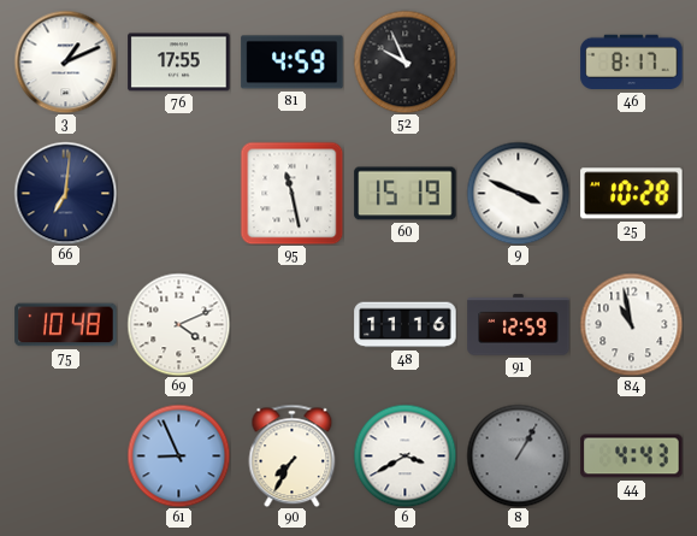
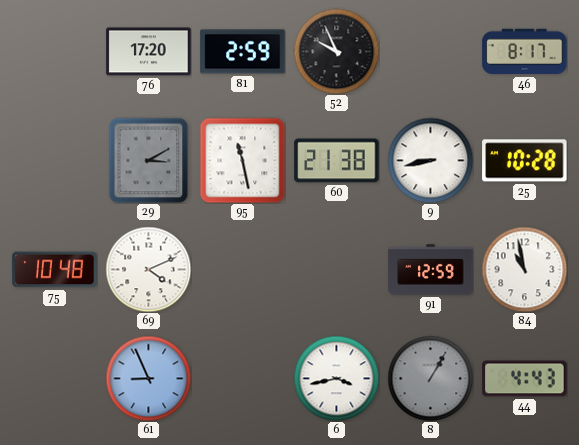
3: 1:11 -> none
76: 17:55 -> 17:20
81: 4:59 -> 2:59
66: 7:01 -> none
29: none -> 3:10
60: 15:19 -> 21:38
9: 3:49 -> 8:43
48: 11:16 -> none
90: 7:35 -> none
6: 3:40 -> 3:43
